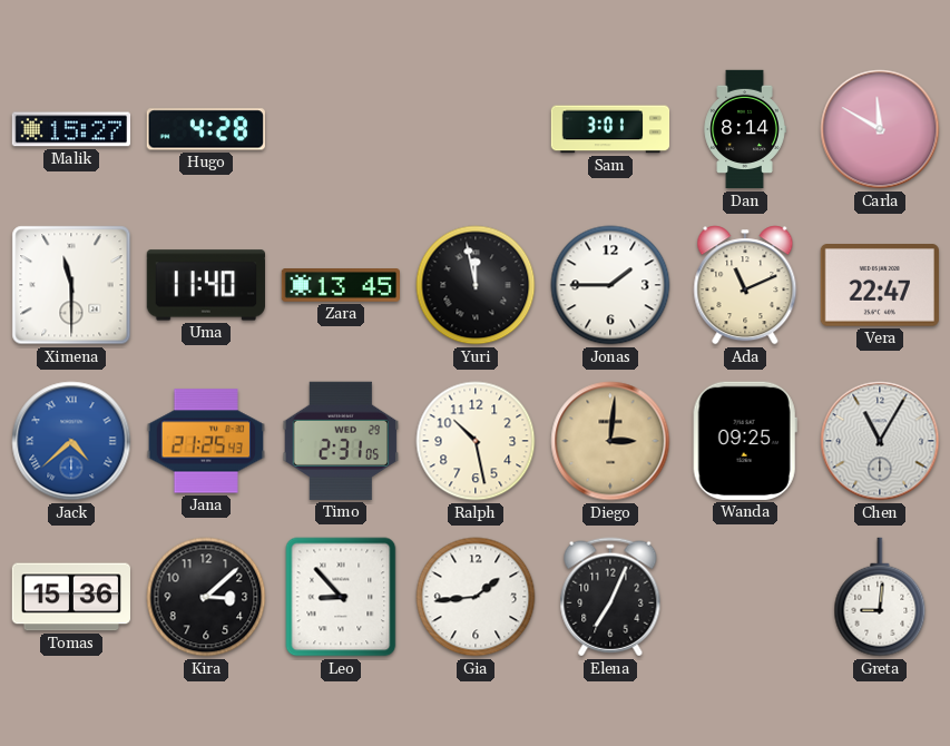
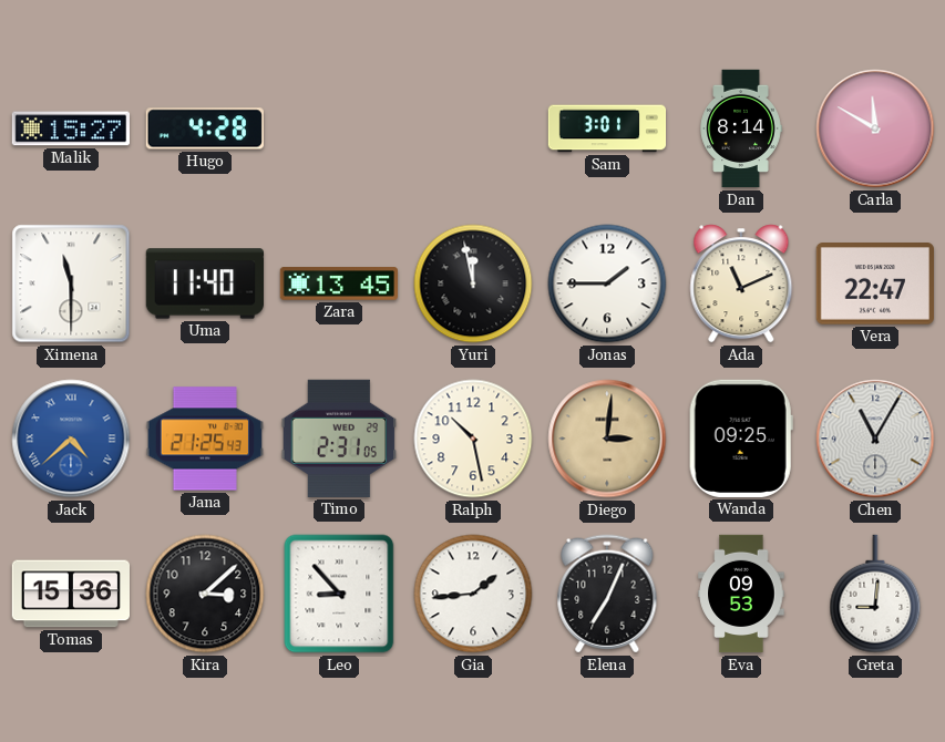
Eva: none -> 09:53
